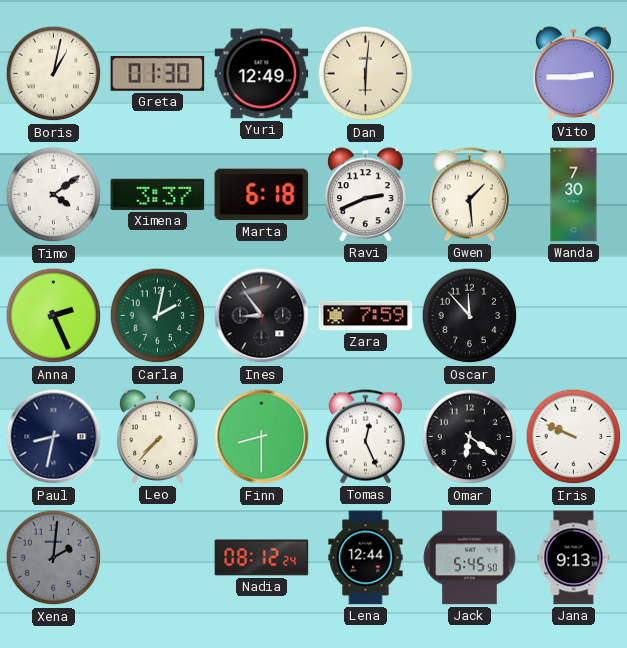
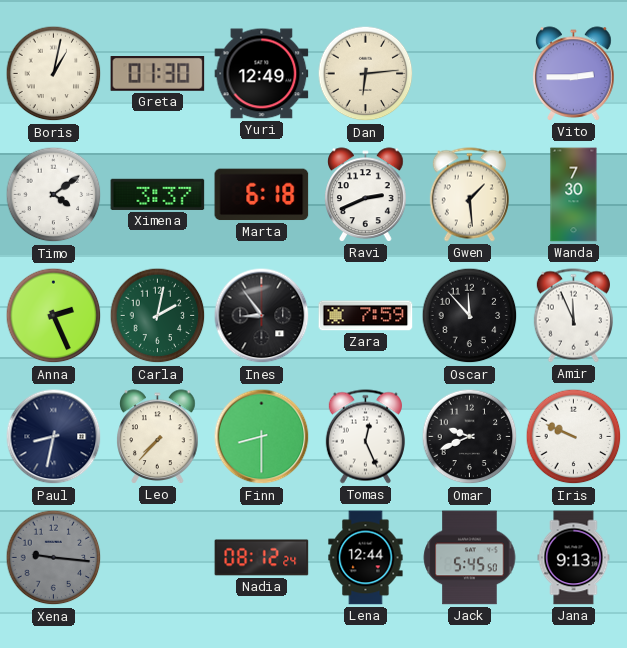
Dan: 6:01 -> 6:14
Amir: none -> 11:56
Omar: 6:21 -> 9:41
Xena: 2:01 -> 9:16
